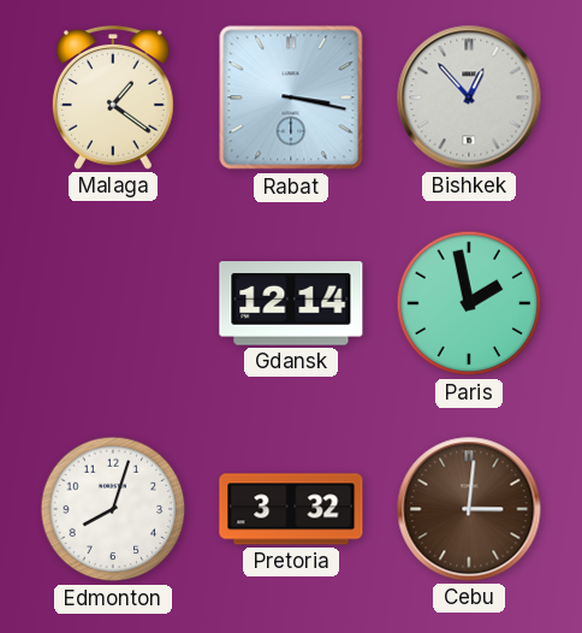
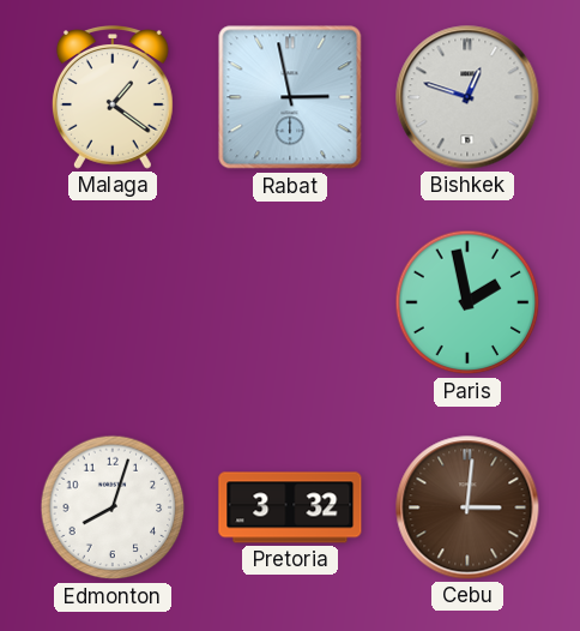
Rabat: 3:17 -> 2:58
Bishkek: 12:53 -> 12:48
Gdansk: 12:14 -> none
